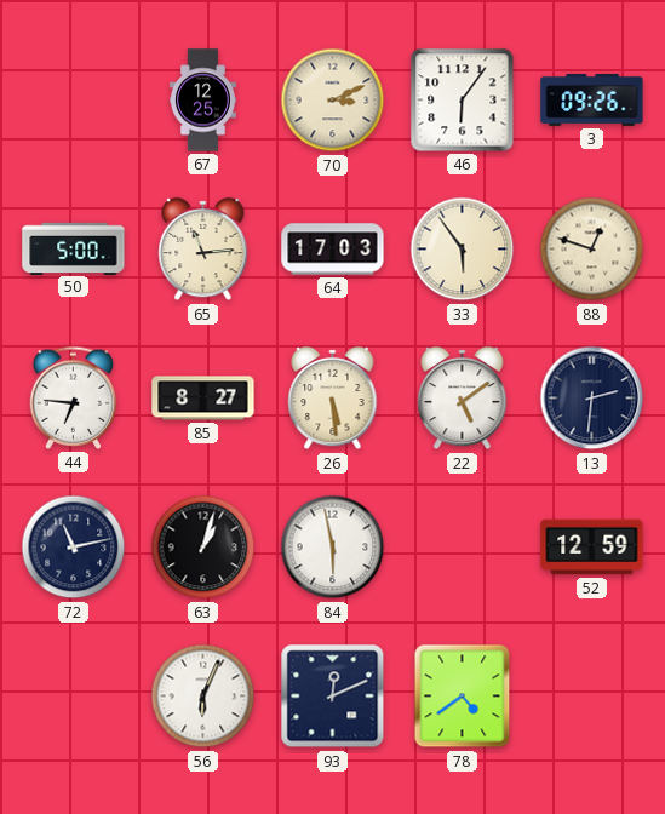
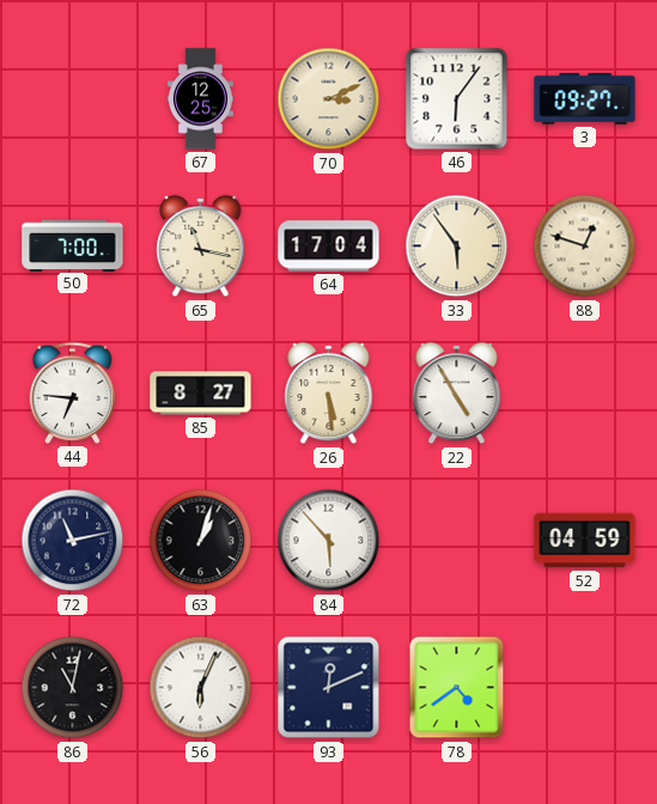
3: 09:26 -> 09:27
50: 5:00 -> 7:00
65: 11:14 -> 11:17
64: 17:03 -> 17:04
22: 5:09 -> 4:55
13: 2:31 -> none
84: 5:58 -> 5:53
52: 12:59 -> 04:59
86: none -> 11:02
